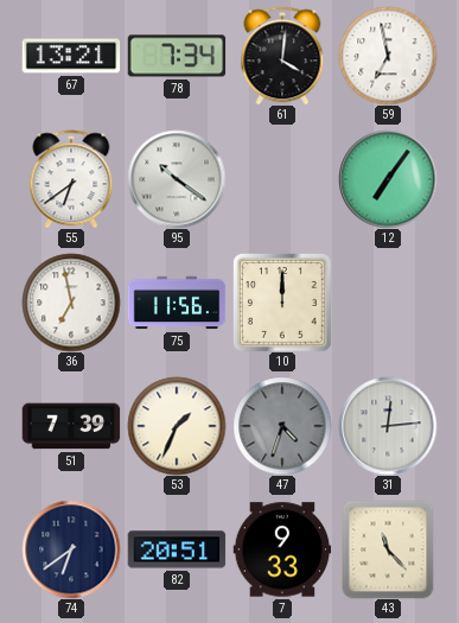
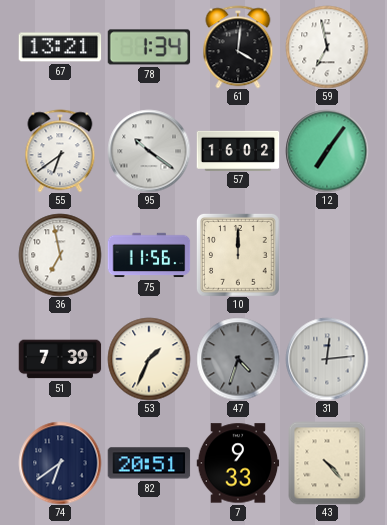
78: 7:34 -> 1:34
57: none -> 16:02
43: 11:23 -> 4:23
